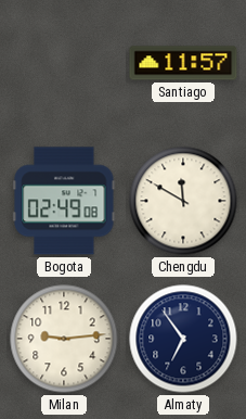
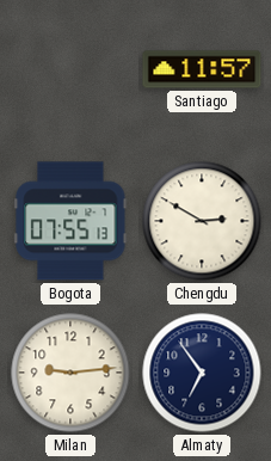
Bogota: 02:49 -> 07:55
Chengdu: 11:50 -> 2:50
